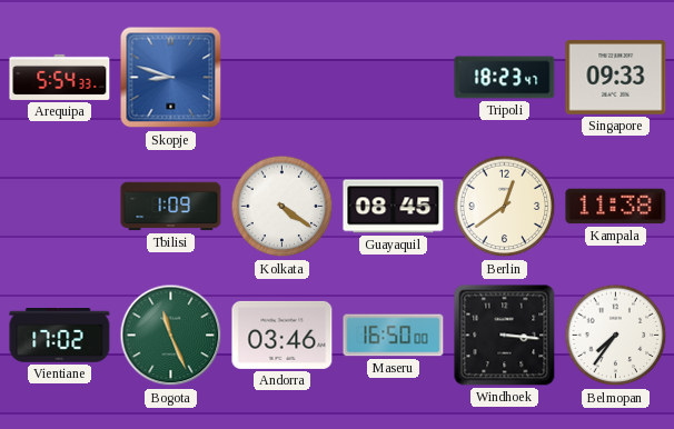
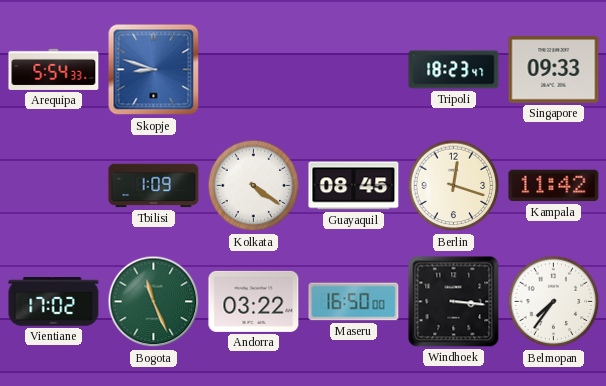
Berlin: 12:39 -> 12:18
Kampala: 11:38 -> 11:42
Andorra: 03:46 -> 03:22
